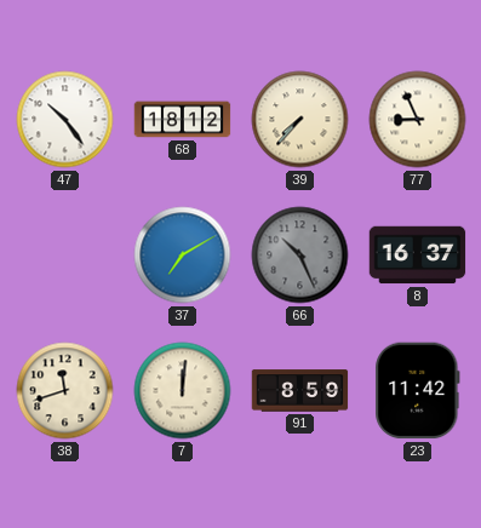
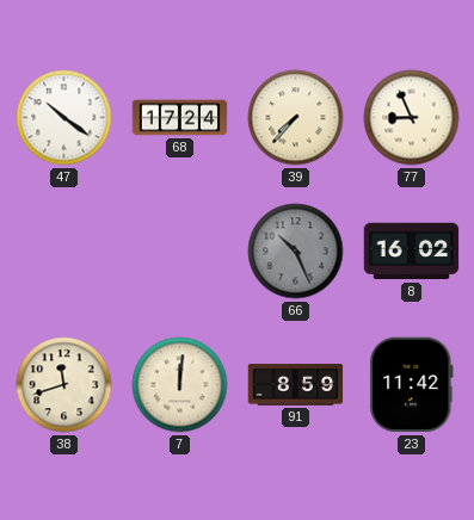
47: 10:24 -> 10:21
68: 18:12 -> 17:24
37: 7:10 -> none
8: 16:37 -> 16:02
